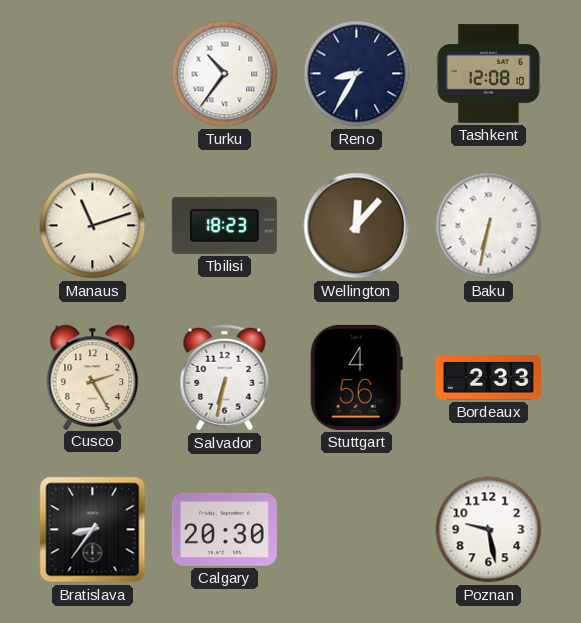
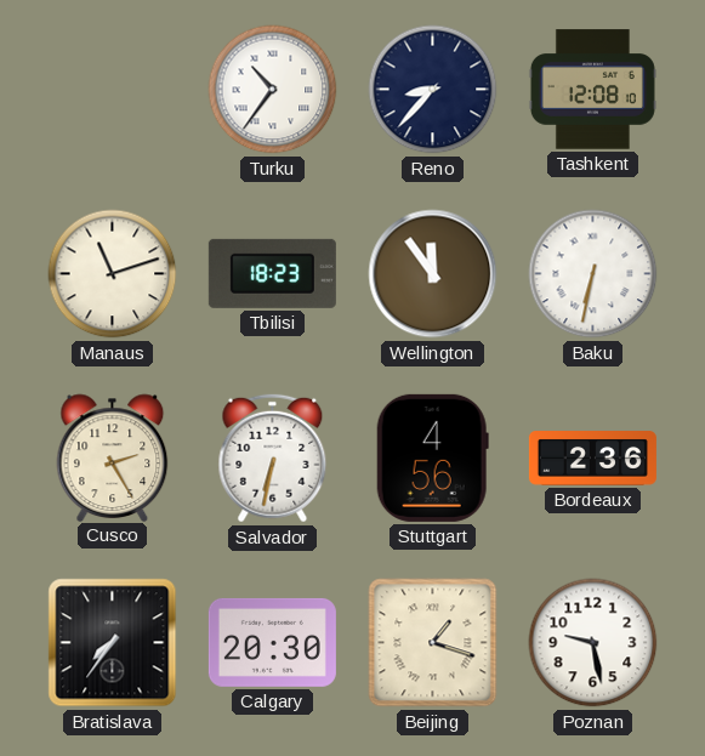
Reno: 8:35 -> 8:37
Wellington: 12:07 -> 11:54
Bordeaux: 2:33 -> 2:36
Bratislava: 8:36 -> 7:36
Beijing: none -> 1:18
